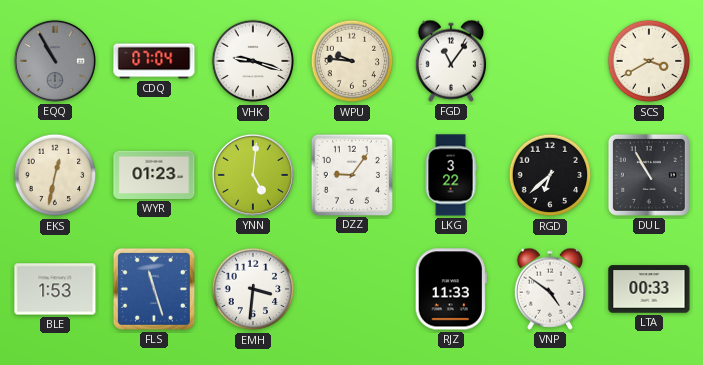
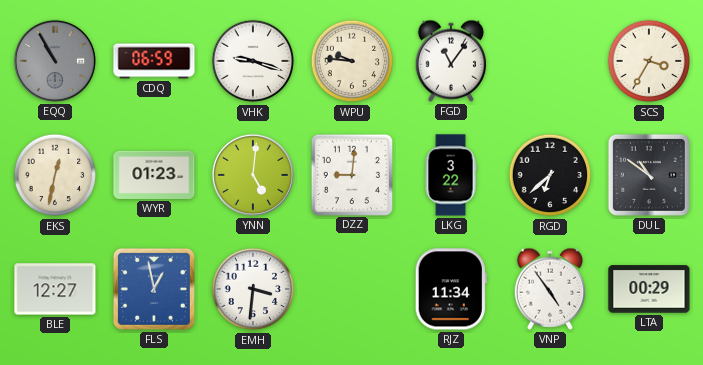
CDQ: 07:04 -> 06:59
SCS: 3:40 -> 3:35
DZZ: 9:06 -> 9:01
DUL: 10:55 -> 10:51
BLE: 1:53 -> 12:27
FLS: 11:27 -> 12:58
RJZ: 11:33 -> 11:34
VNP: 4:51 -> 4:54
LTA: 00:33 -> 00:29
